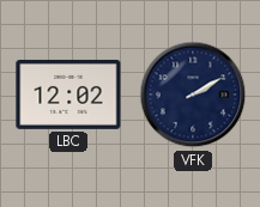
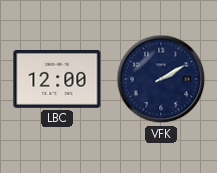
LBC: 12:02 -> 12:00
